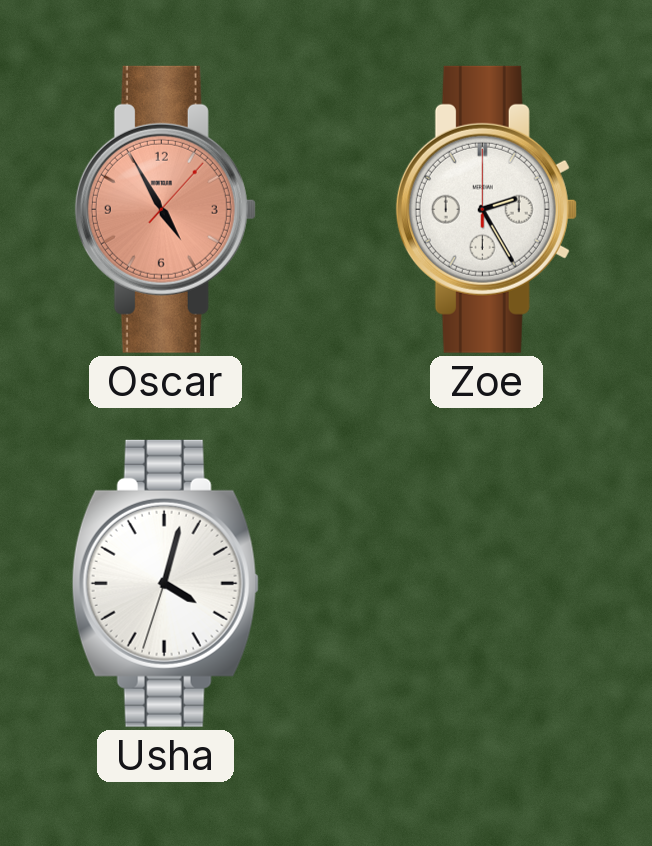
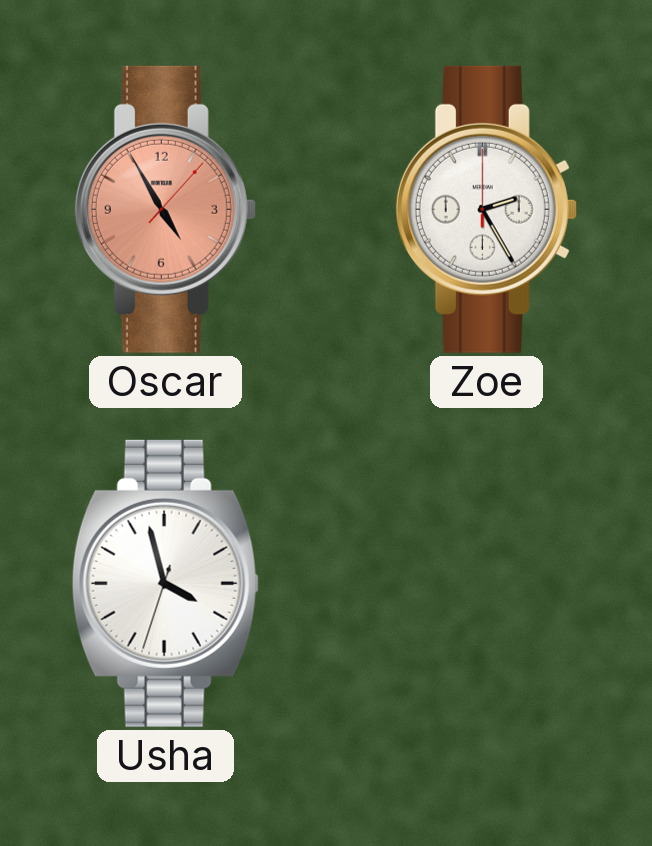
Usha: 4:02 -> 3:57
